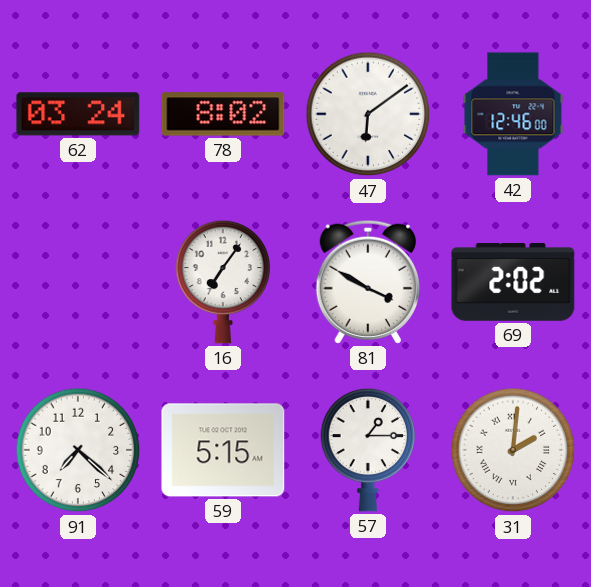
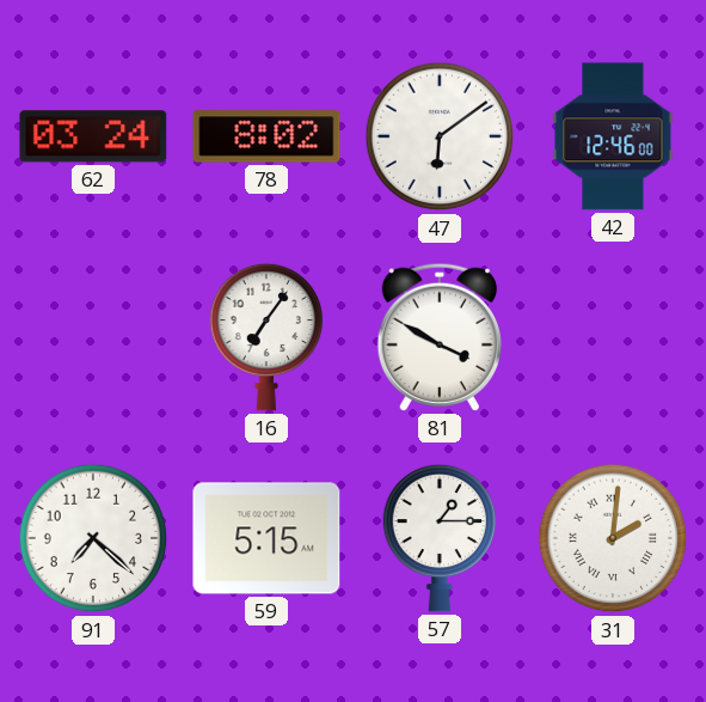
69: 2:02 -> none
